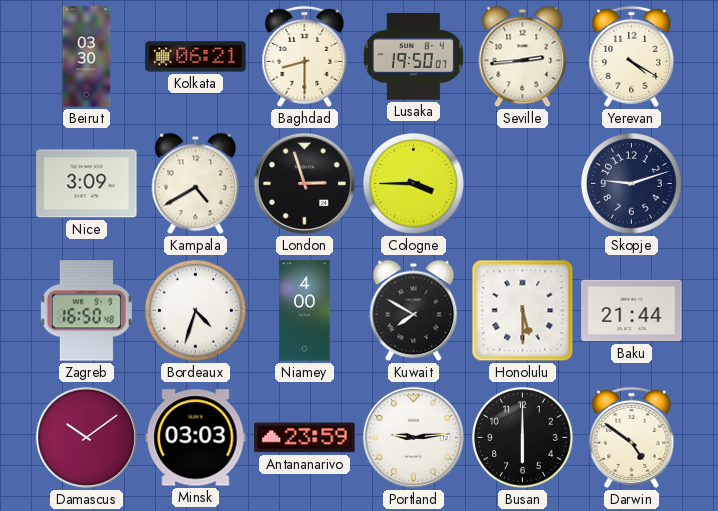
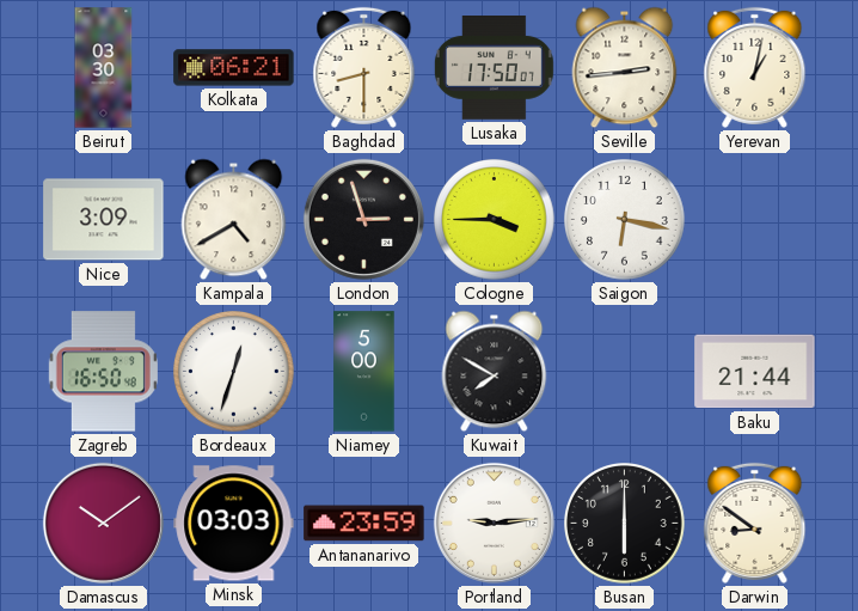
Lusaka: 19:50 -> 17:50
Yerevan: 4:20 -> 1:02
Saigon: none -> 6:17
Skopje: 9:12 -> none
Bordeaux: 4:33 -> 12:33
Niamey: 4:00 -> 5:00
Honolulu: 5:30 -> none
Darwin: 4:51 -> 8:51
